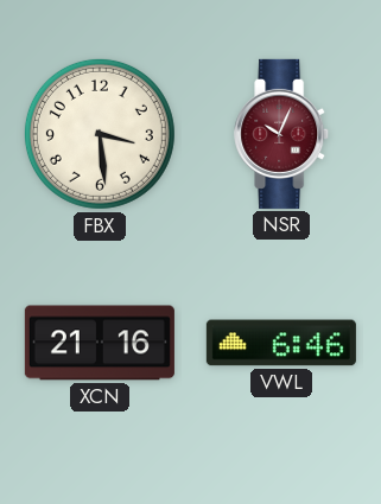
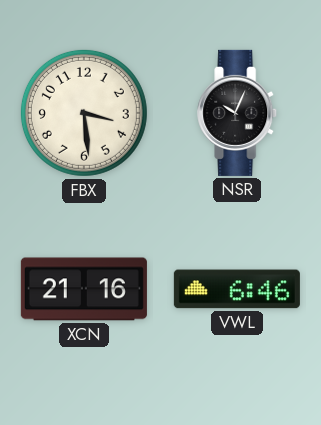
NSR dial: burgundy -> black
